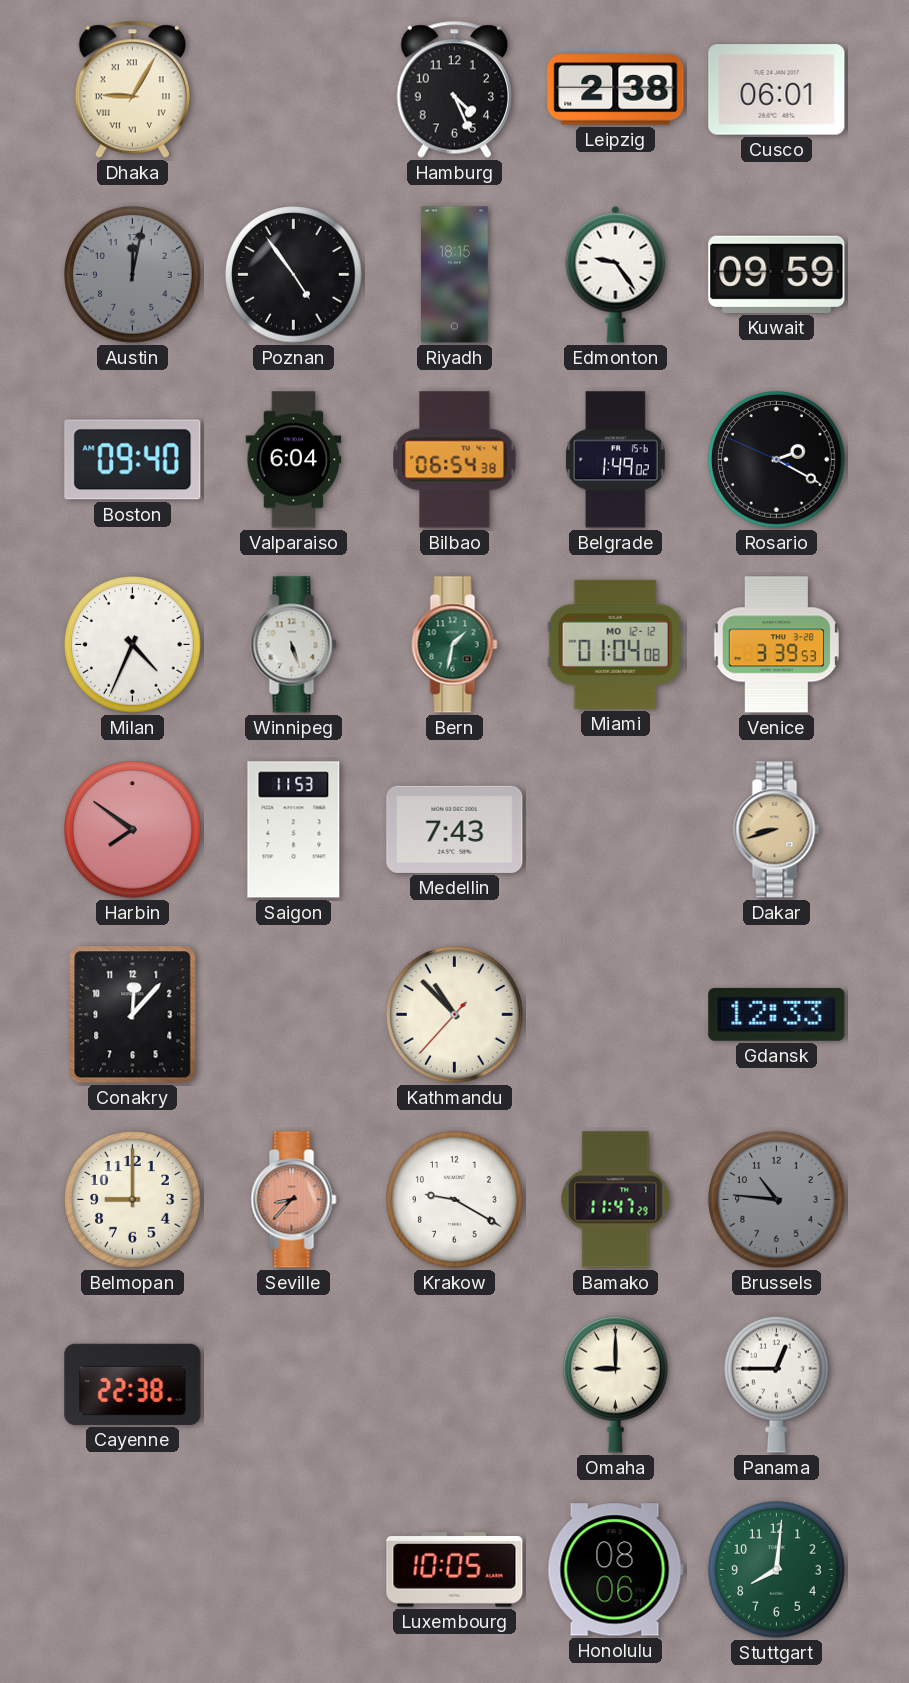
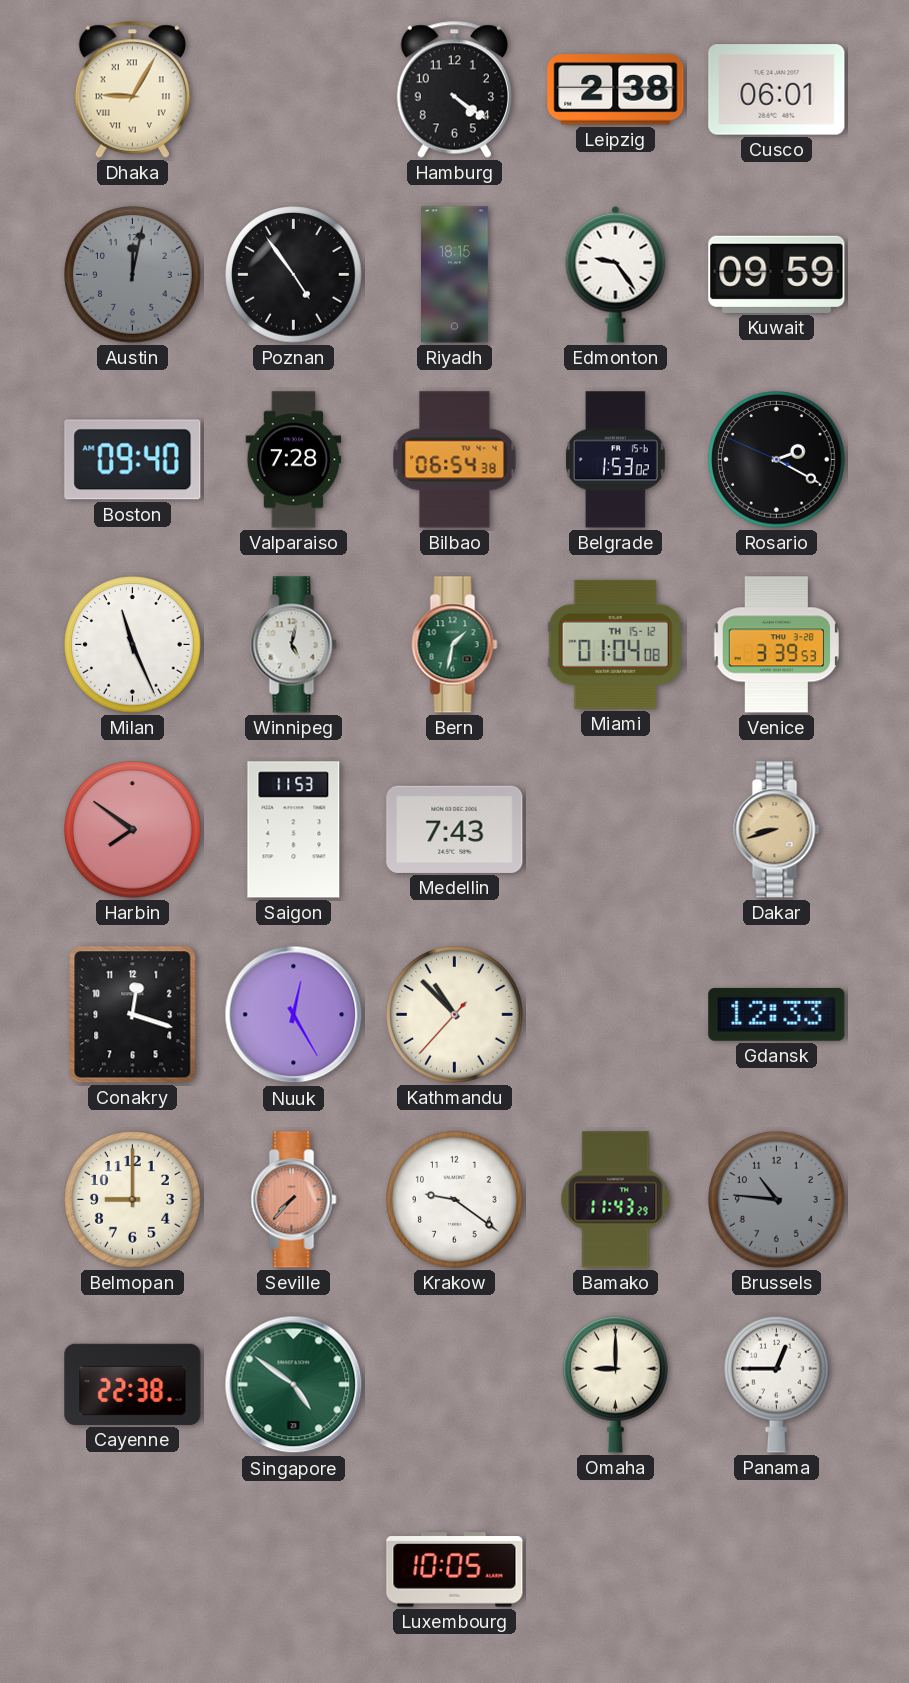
Hamburg: 4:26 -> 4:21
Valparaiso: 6:04 -> 7:28
Belgrade: 1:49 -> 1:53
Milan: 4:34 -> 11:26
Winnipeg: 5:27 -> 5:02
Miami date: MO 12-12 -> TH 15-12
Conakry: 12:07 -> 12:18
Nuuk: none -> 12:25
Seville: 8:37 -> 7:37
Krakow: 9:20 -> 9:21
Bamako: 11:47 -> 11:43
Singapore: none -> 4:51
Honolulu: 08:06 -> none
Stuttgart: 8:01 -> none
